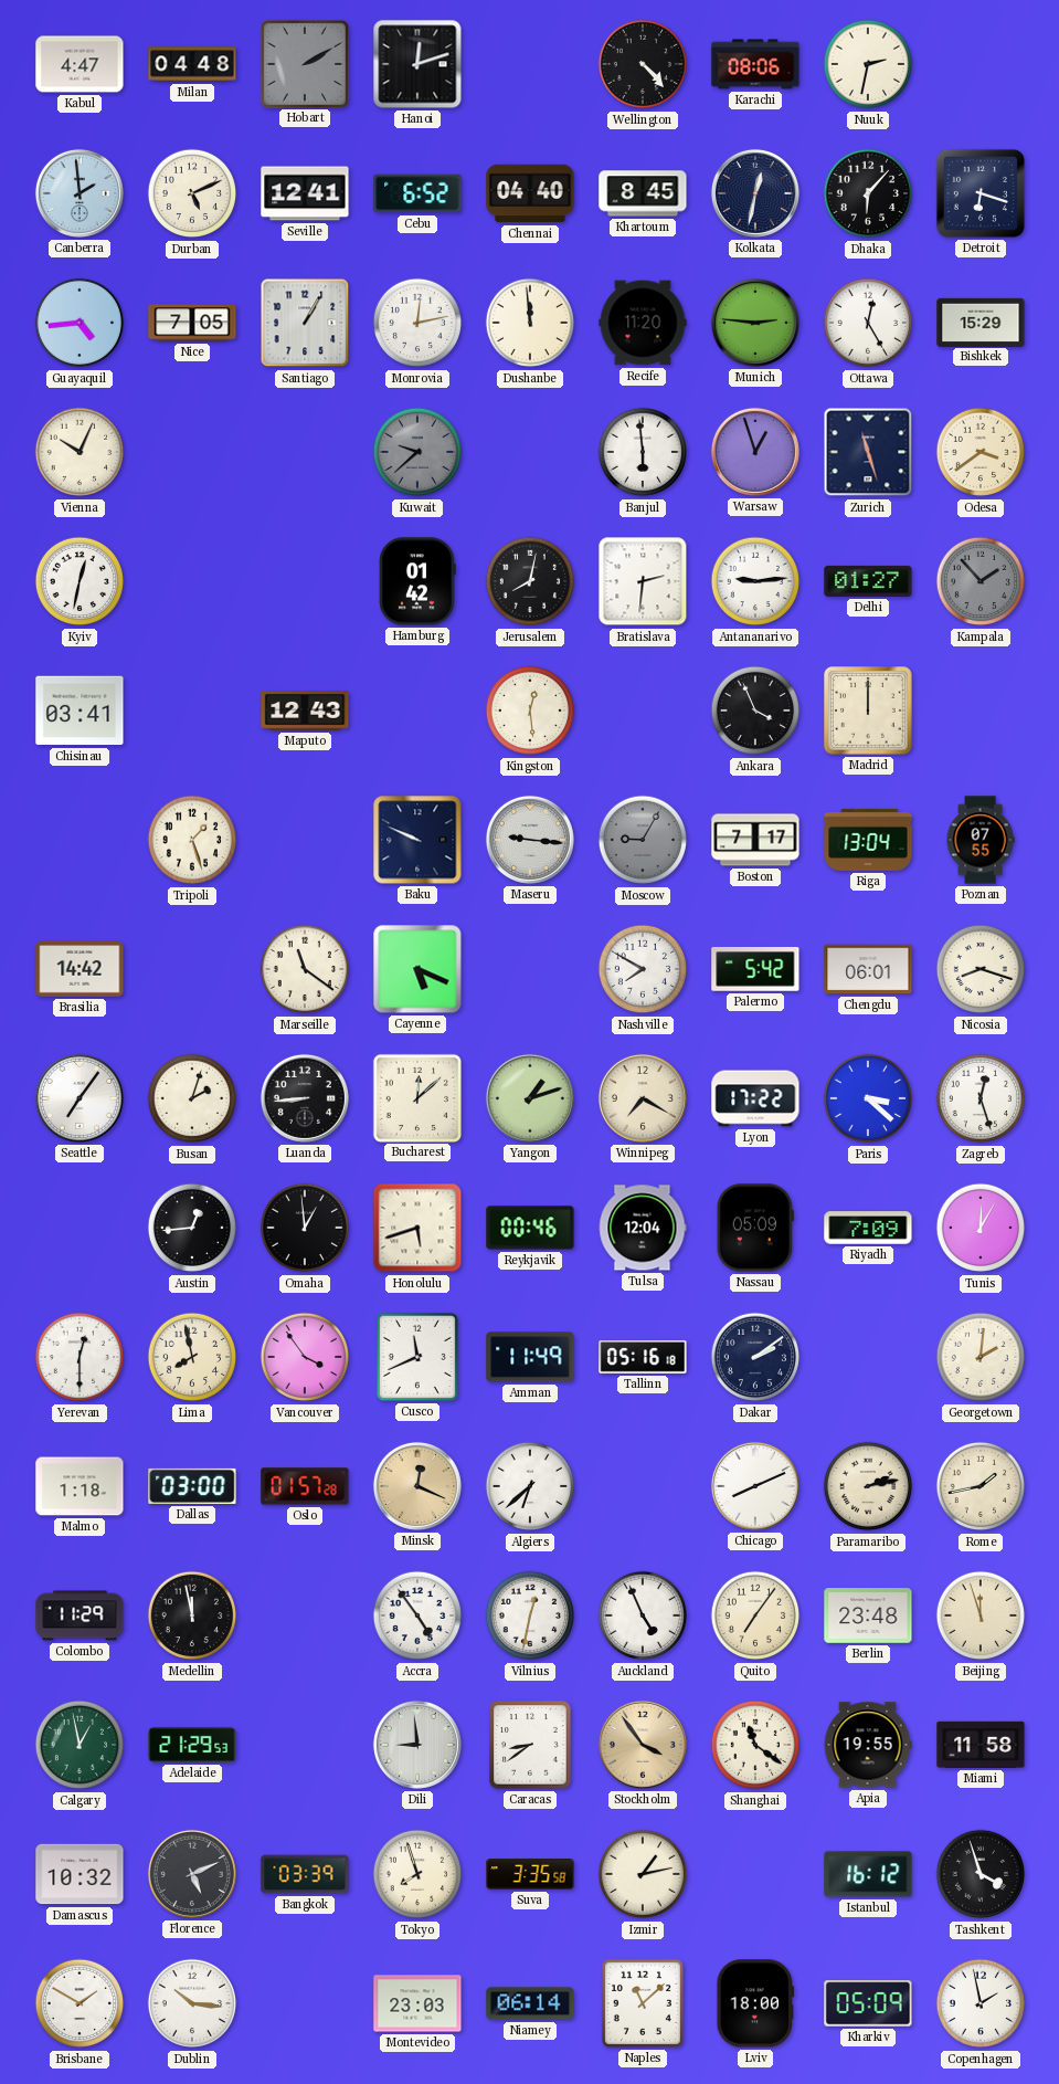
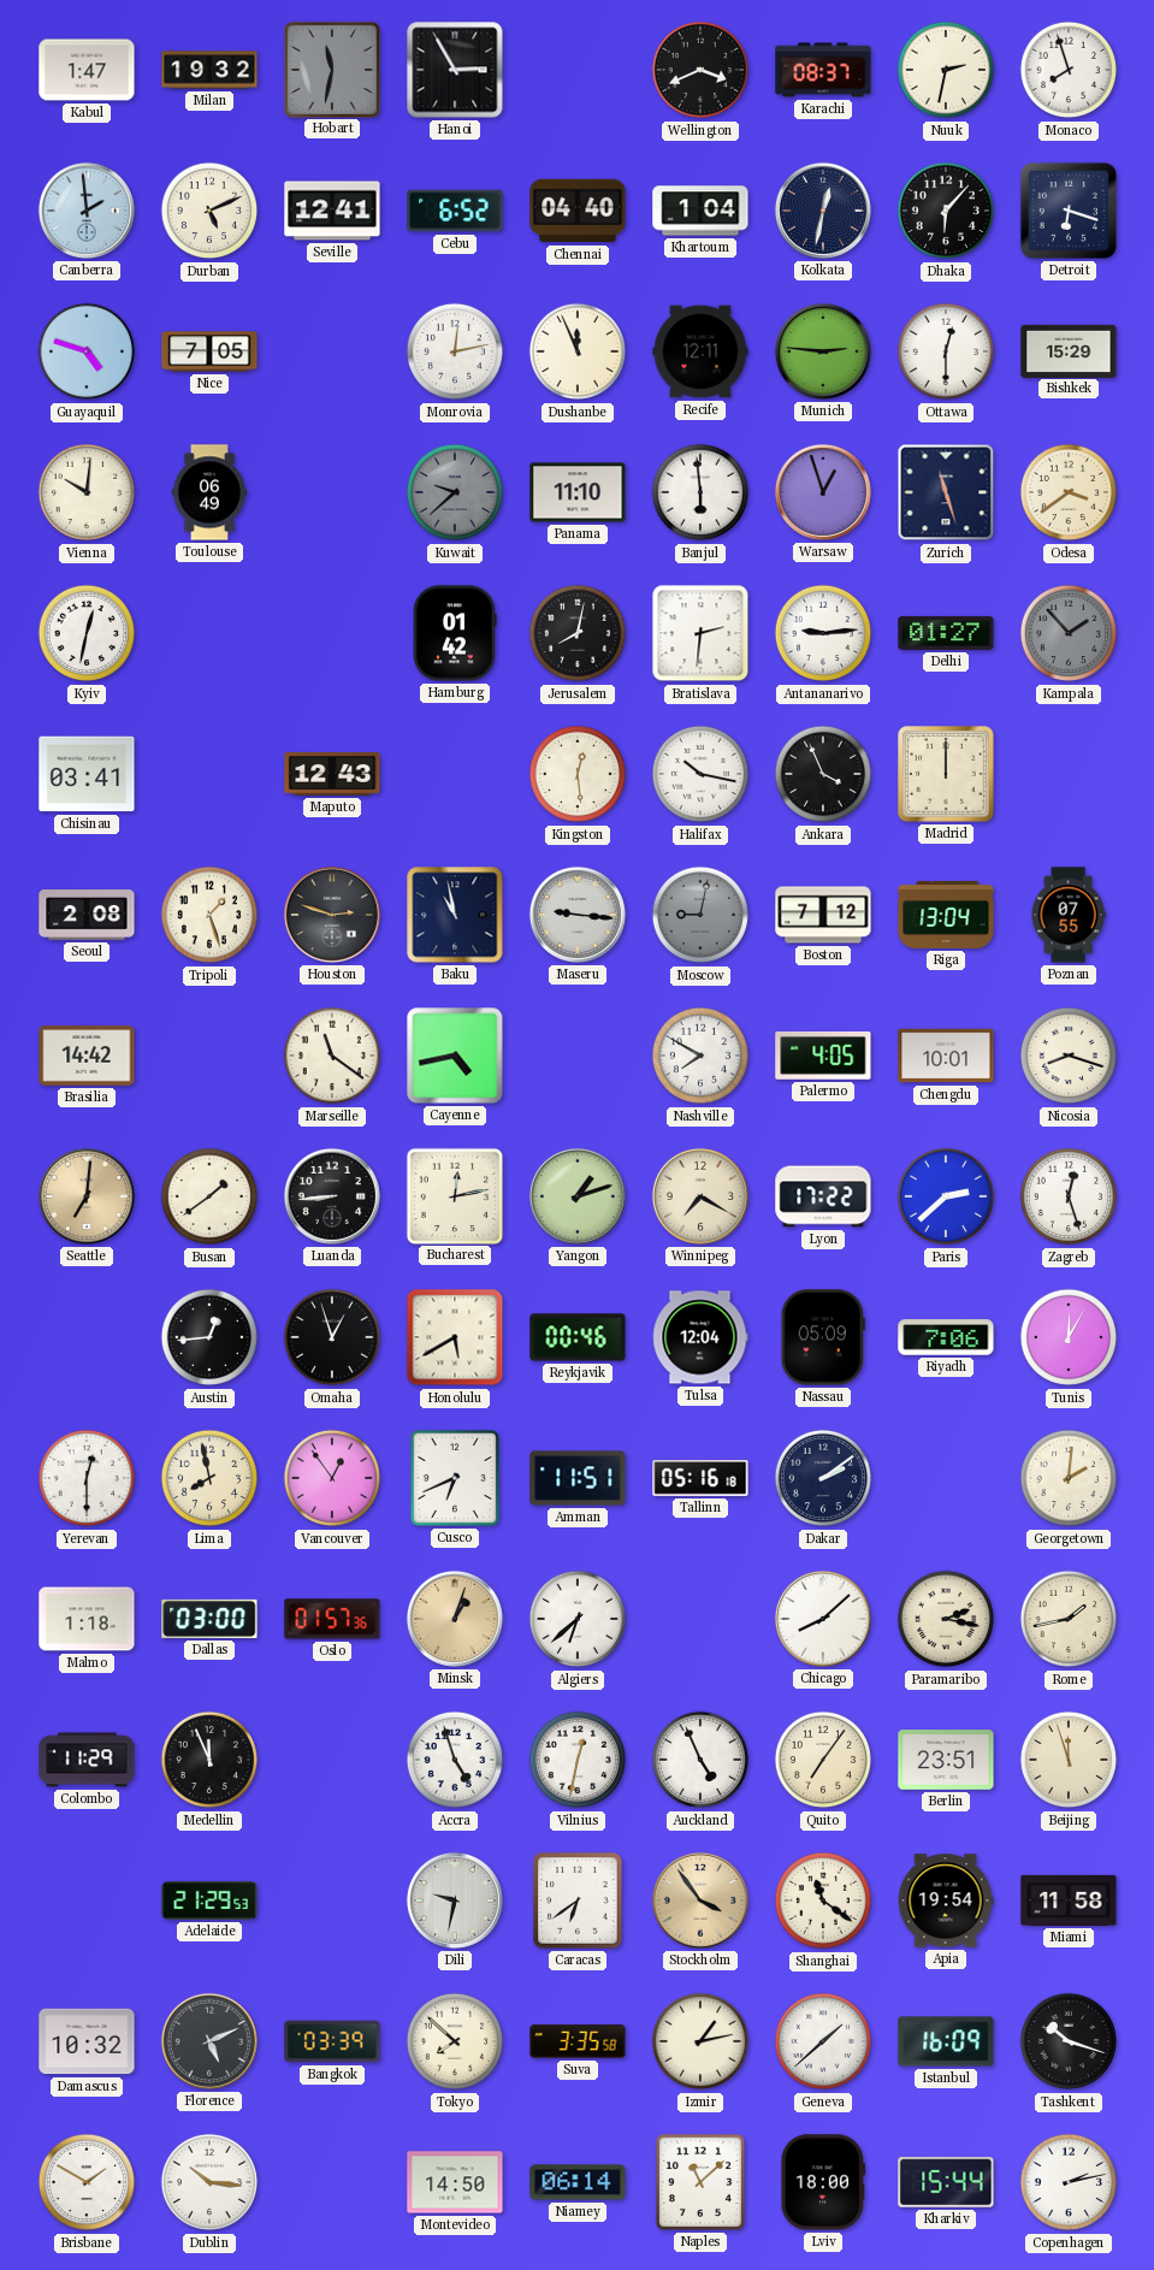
Kabul: 4:47 -> 1:47
Milan: 04:48 -> 19:32
Hobart: 2:10 -> 11:32
Hanoi: 12:12 -> 2:55
Wellington: 4:23 -> 3:41
Karachi: 08:06 -> 08:37
Monaco: none -> 7:57
Khartoum: 8:45 -> 1:04
Guayaquil: 4:44 -> 4:48
Santiago: 1:05 -> none
Dushanbe: 11:59 -> 11:56
Recife: 11:20 -> 12:11
Ottawa: 12:25 -> 12:30
Vienna: 10:04 -> 10:01
Toulouse: none -> 06:49
Panama: none -> 11:10
Halifax: none -> 10:17
Seoul: none -> 2:08
Houston: none -> 2:48
Baku: 9:49 -> 10:58
Moscow: 9:05 -> 9:02
Boston: 7:17 -> 7:12
Cayenne: 5:19 -> 4:43
Palermo: 5:42 -> 4:05
Chengdu: 06:01 -> 10:01
Seattle: 7:06 -> 7:01
Seattle dial: white -> champagne
Busan: 2:03 -> 1:39
Bucharest: 12:08 -> 12:13
Paris: 3:22 -> 2:38
Omaha: 12:59 -> 12:57
Honolulu: 5:42 -> 5:40
Riyadh: 7:09 -> 7:06
Vancouver: 3:54 -> 12:54
Cusco: 11:41 -> 6:41
Amman: 11:49 -> 11:51
Oslo: 01:57:28 -> 01:57:36
Minsk: 12:19 -> 1:03
Chicago: 8:11 -> 8:08
Paramaribo: 2:13 -> 2:17
Medellin: 11:58 -> 11:56
Accra: 4:54 -> 4:57
Berlin: 23:48 -> 23:51
Calgary: 12:58 -> none
Dili: 8:59 -> 9:32
Caracas: 8:39 -> 6:39
Apia: 19:55 -> 19:54
Tokyo: 7:57 -> 7:52
Geneva: none -> 1:38
Istanbul: 16:12 -> 16:09
Tashkent: 3:57 -> 10:18
Montevideo: 23:03 -> 14:50
Kharkiv: 05:09 -> 15:44
Copenhagen: 1:58 -> 2:13
